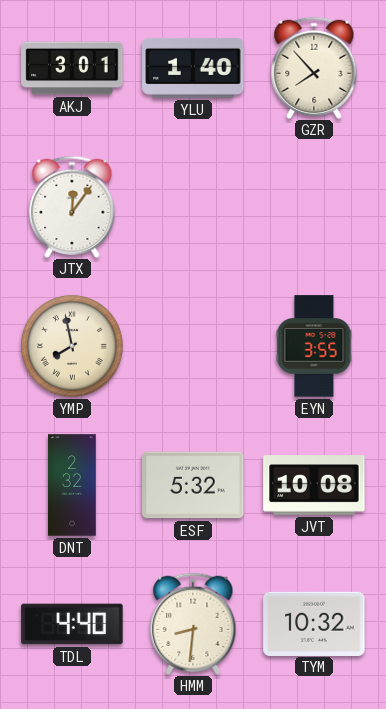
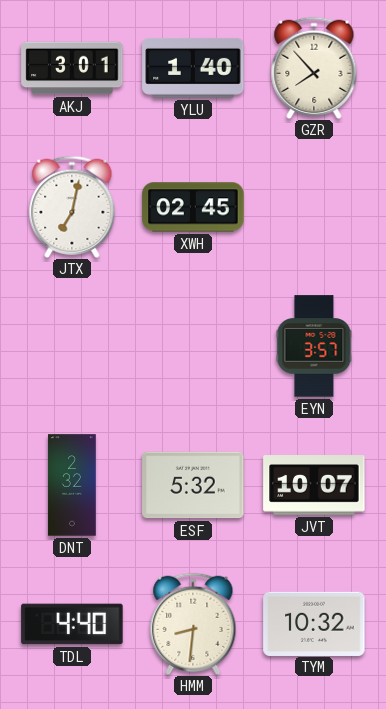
JTX: 12:06 -> 7:02
XWH: none -> 02:45
YMP: 7:58 -> none
EYN: 3:55 -> 3:57
JVT: 10:08 -> 10:07
